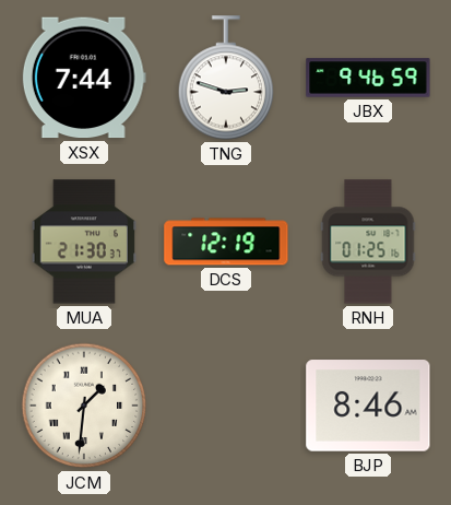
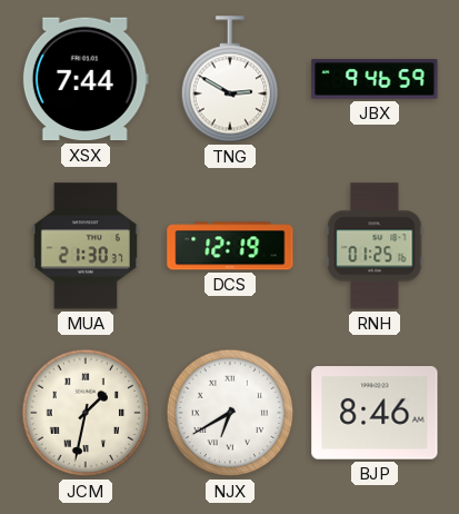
TNG: 2:48 -> 2:50
JCM: 1:31 -> 1:32
NJX: none -> 6:40
